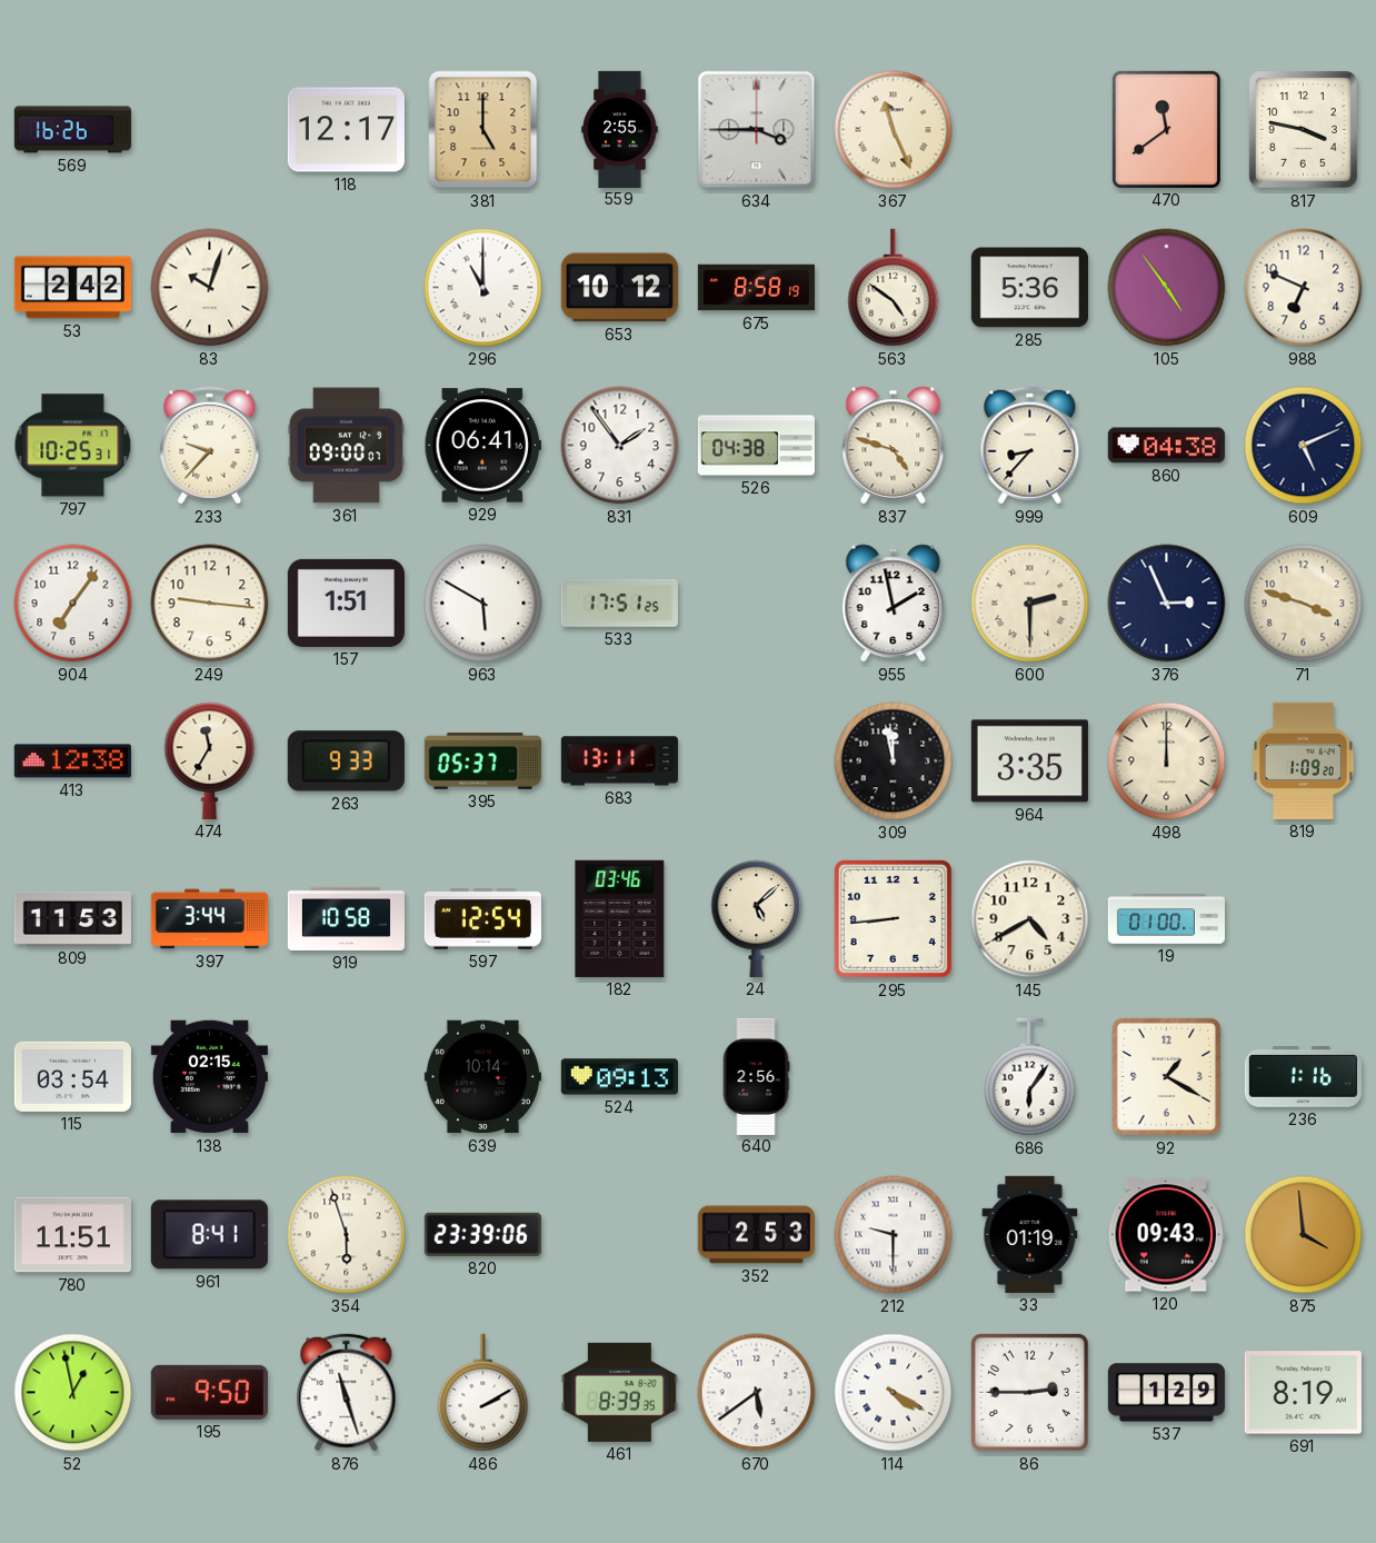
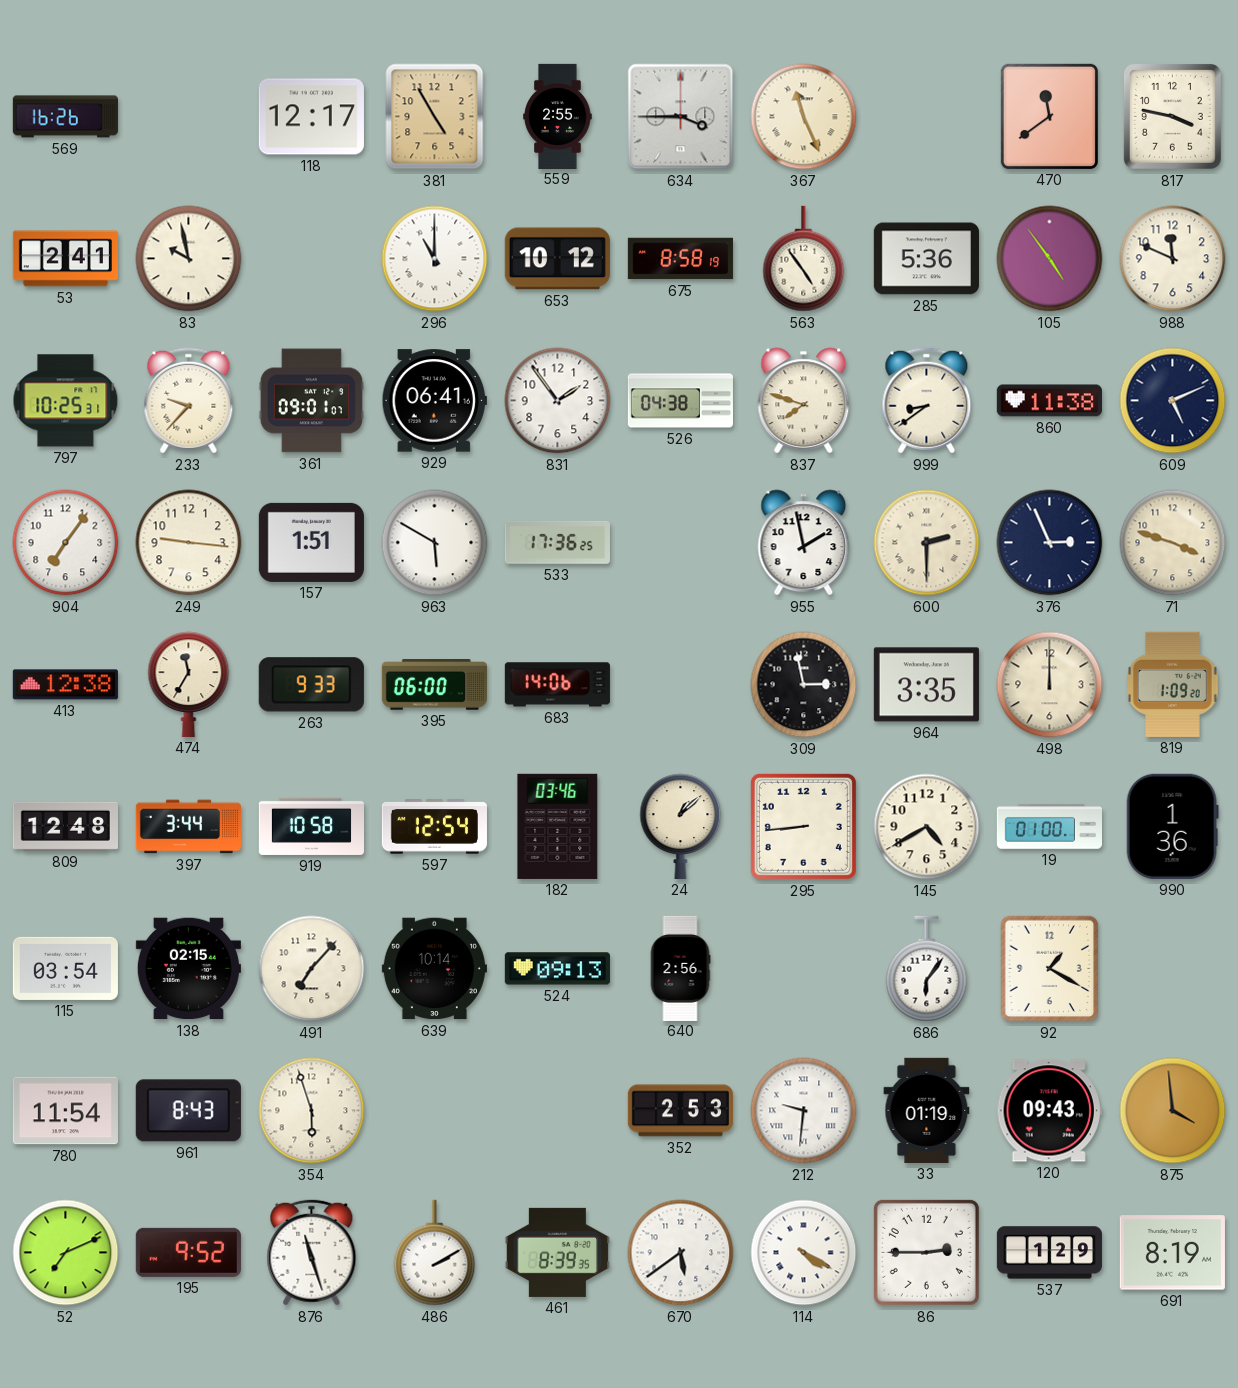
381: 5:00 -> 4:55
53: 2:42 -> 2:41
83: 10:03 -> 9:58
563: 4:51 -> 4:54
988: 6:49 -> 11:49
361: 09:00 -> 09:01
837: 4:48 -> 7:48
999: 8:37 -> 8:39
860: 04:38 -> 11:38
533: 17:51 -> 17:36
395: 05:37 -> 06:00
683: 13:11 -> 14:06
309: 11:58 -> 2:58
809: 11:53 -> 12:48
24: 5:08 -> 1:08
990: none -> 1:36
491: none -> 7:07
236: 1:16 -> none
780: 11:51 -> 11:54
961: 8:41 -> 8:43
820: 23:39 -> none
212: 9:30 -> 9:31
52: 12:58 -> 7:11
195: 9:50 -> 9:52
